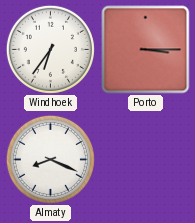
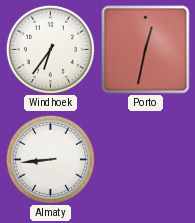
Porto: 3:15 -> 12:32
Almaty: 8:19 -> 8:44
